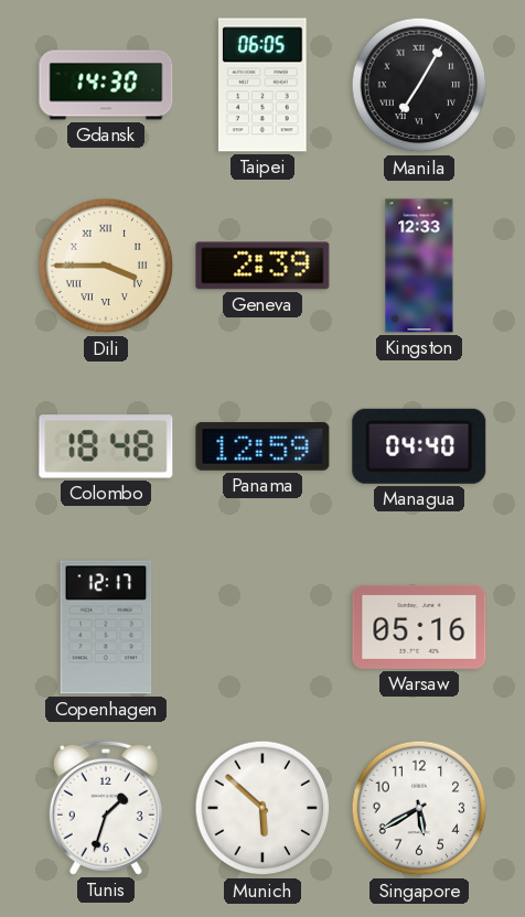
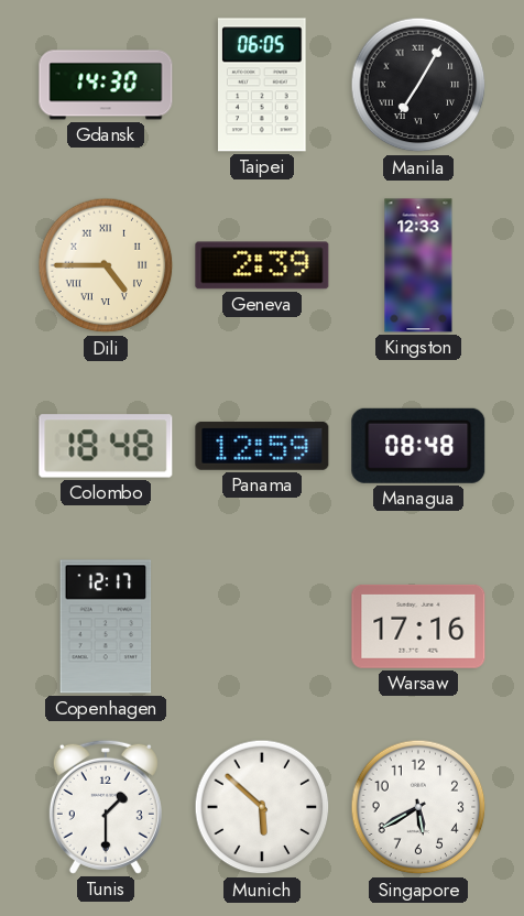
Dili: 3:45 -> 4:45
Managua: 04:40 -> 08:48
Warsaw: 05:16 -> 17:16
Tunis: 1:33 -> 1:30
